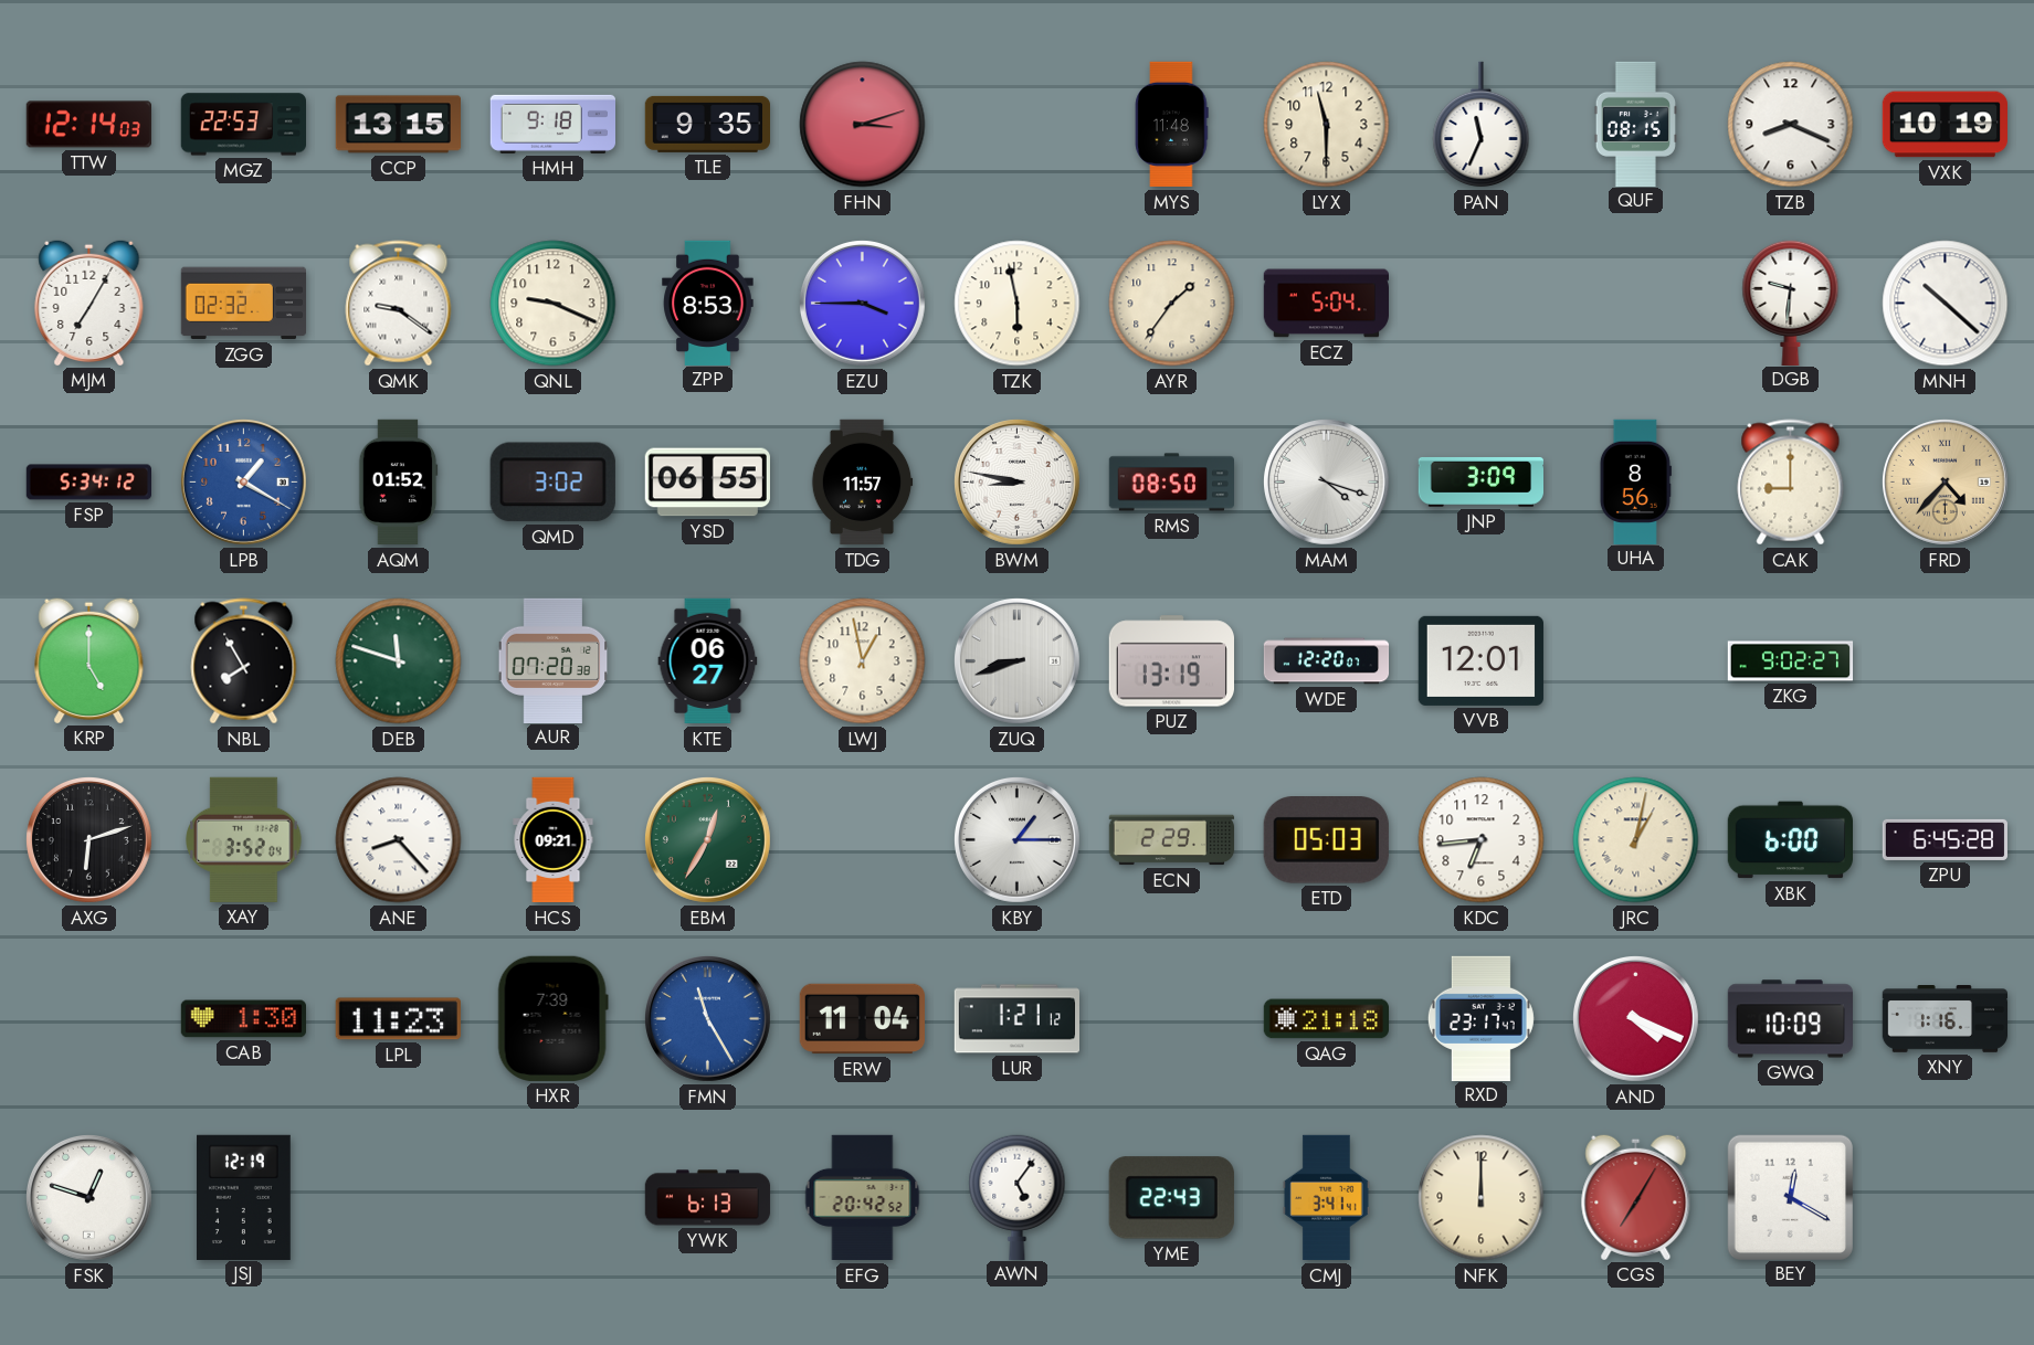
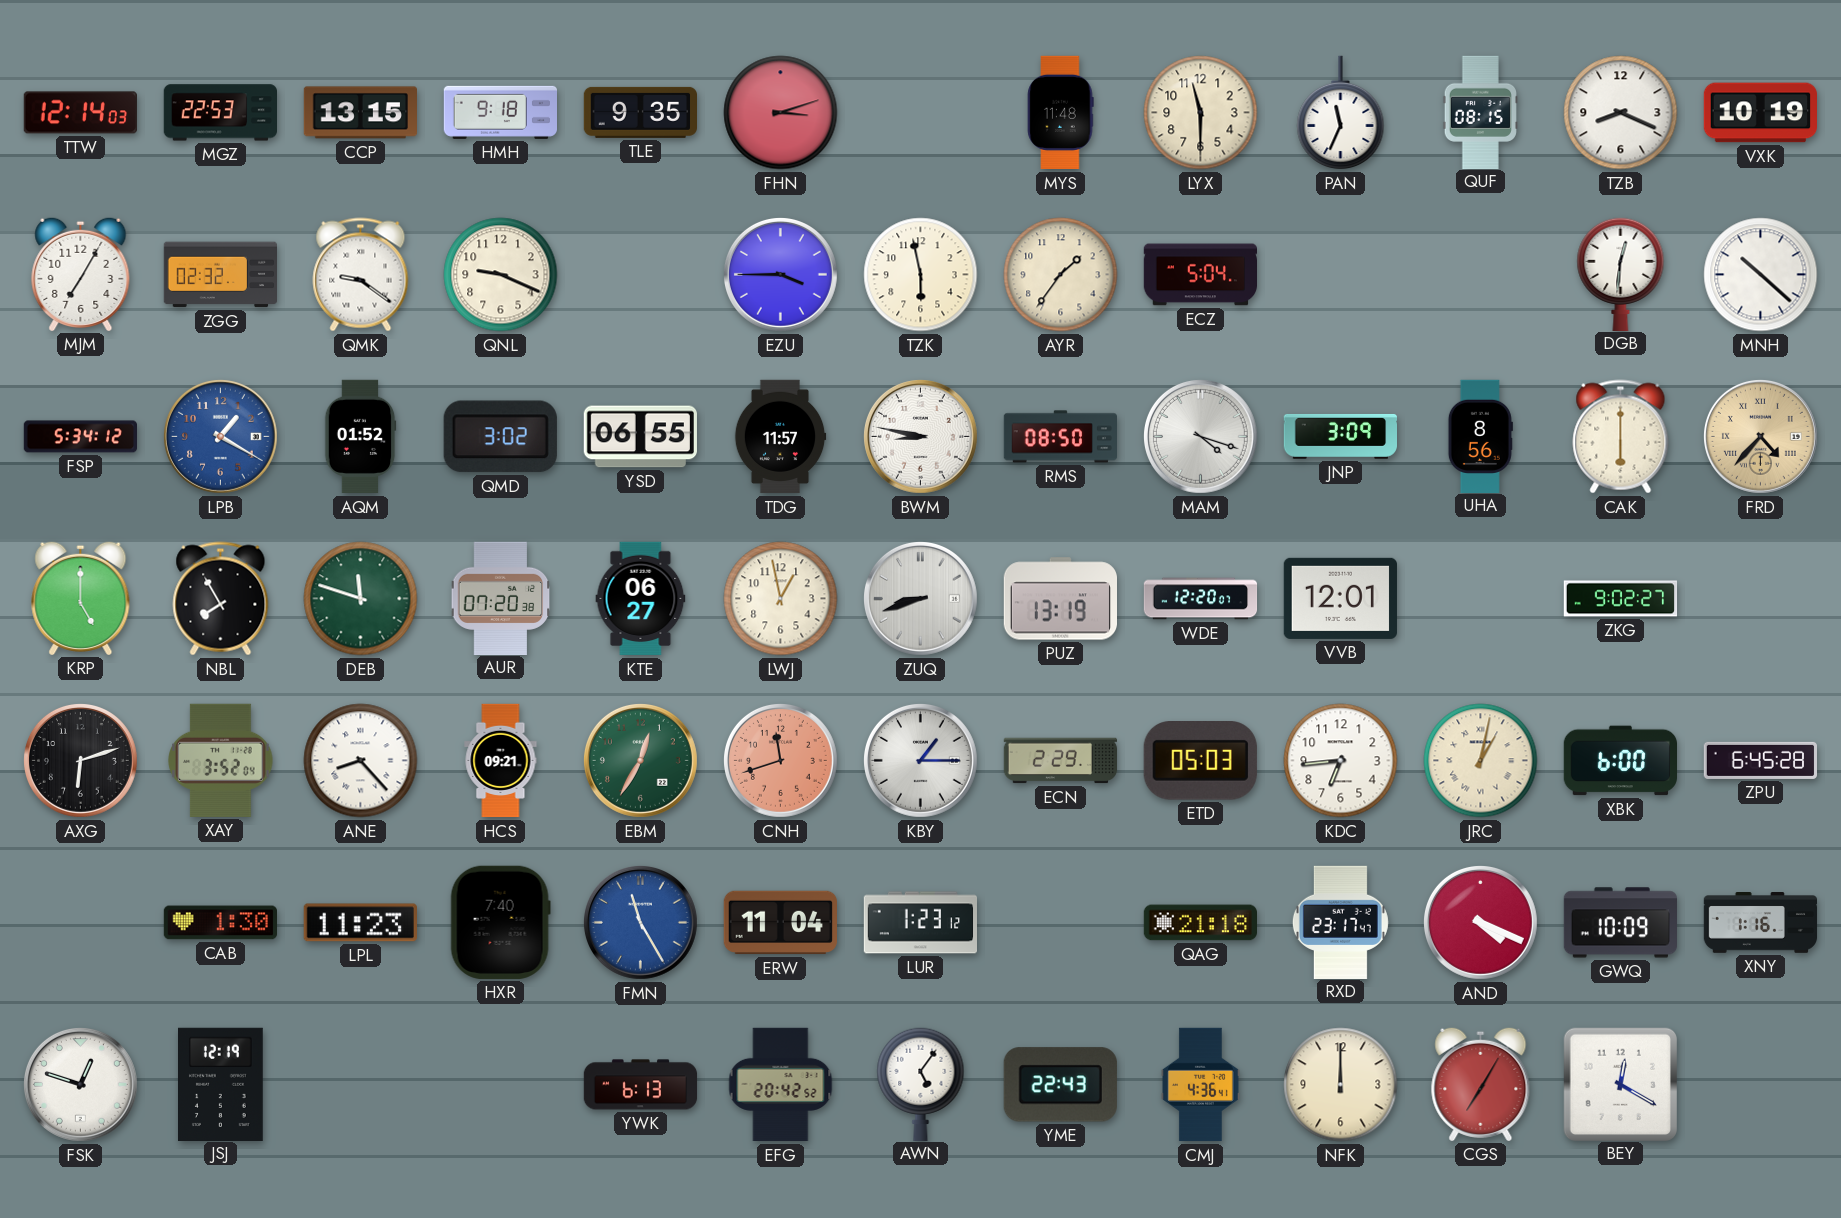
ZPP: 8:53 -> none
DGB: 9:31 -> 12:31
CAK: 9:00 -> 6:00
CNH: none -> 11:42
HXR: 7:39 -> 7:40
LUR: 1:21 -> 1:23
CMJ: 3:41 -> 4:36
